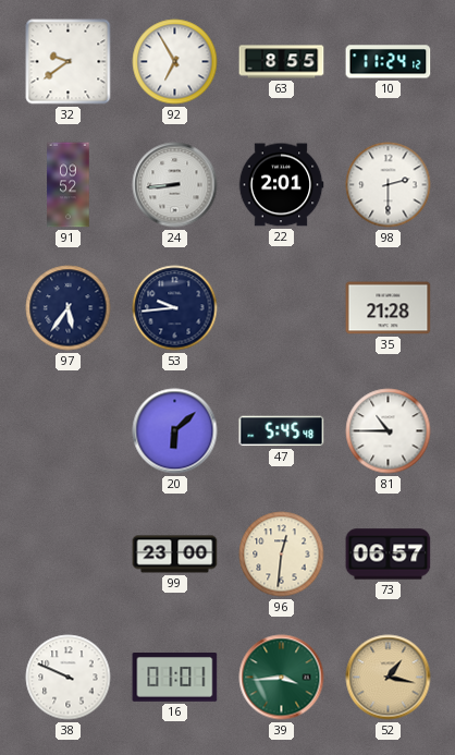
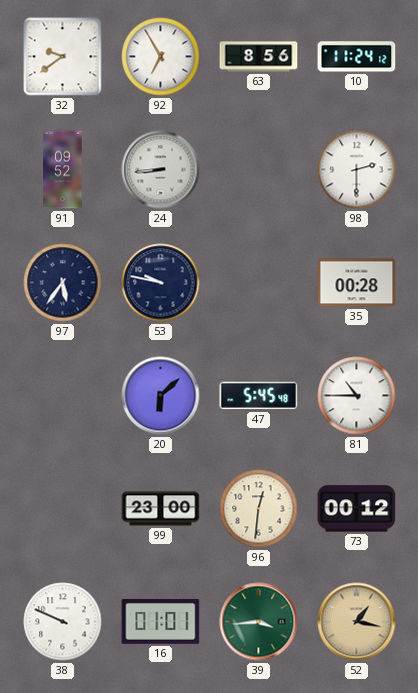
63: 8:55 -> 8:56
22: 2:01 -> none
53: 9:44 -> 9:47
35: 21:28 -> 00:28
73: 06:57 -> 00:12
